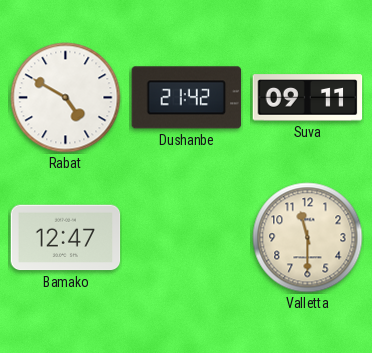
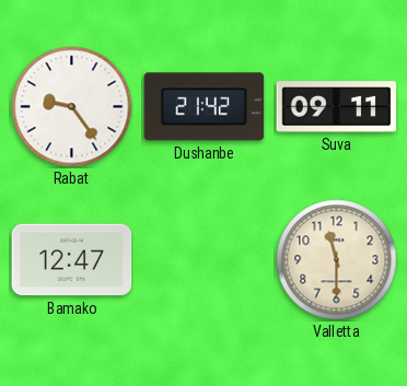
Rabat: 4:50 -> 9:24
